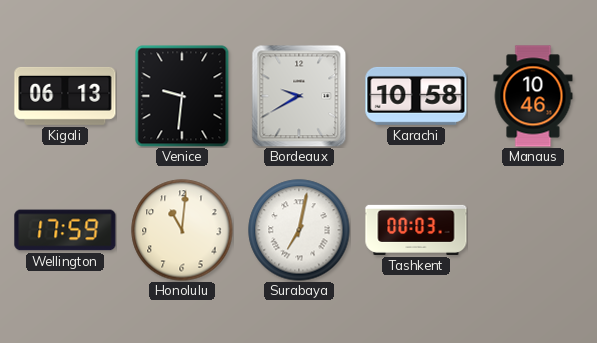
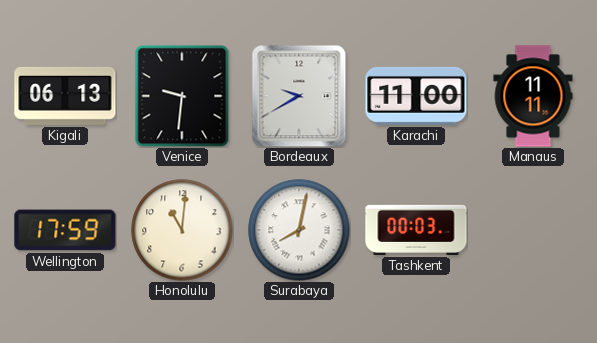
Karachi: 10:58 -> 11:00
Manaus: 10:46 -> 11:11
Surabaya: 7:02 -> 8:02
